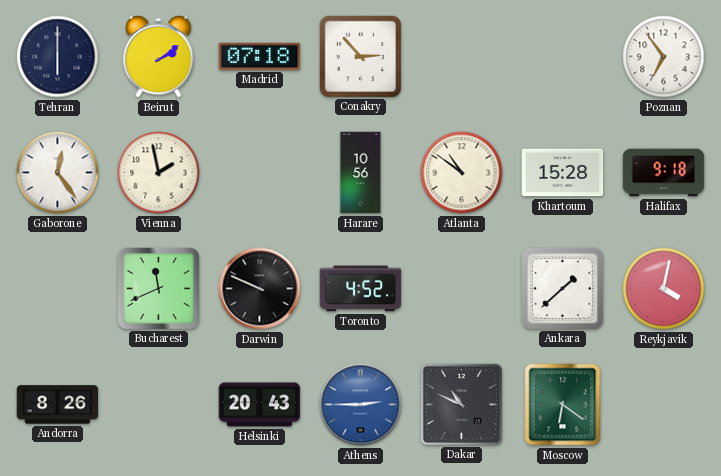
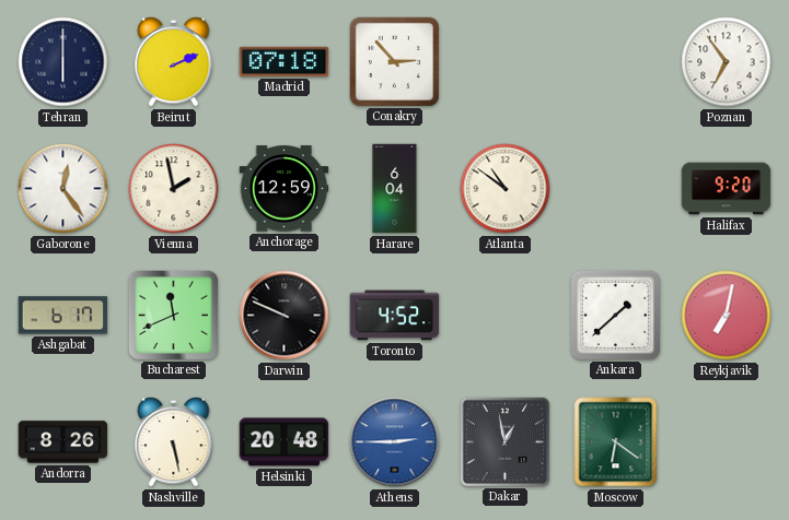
Beirut: 2:09 -> 2:11
Anchorage: none -> 12:59
Harare: 10:56 -> 6:04
Khartoum: 15:28 -> none
Halifax: 9:18 -> 9:20
Ashgabat: none -> 6:17
Reykjavik: 4:02 -> 7:02
Nashville: none -> 5:28
Helsinki: 20:43 -> 20:48
Dakar: 10:49 -> 12:58
